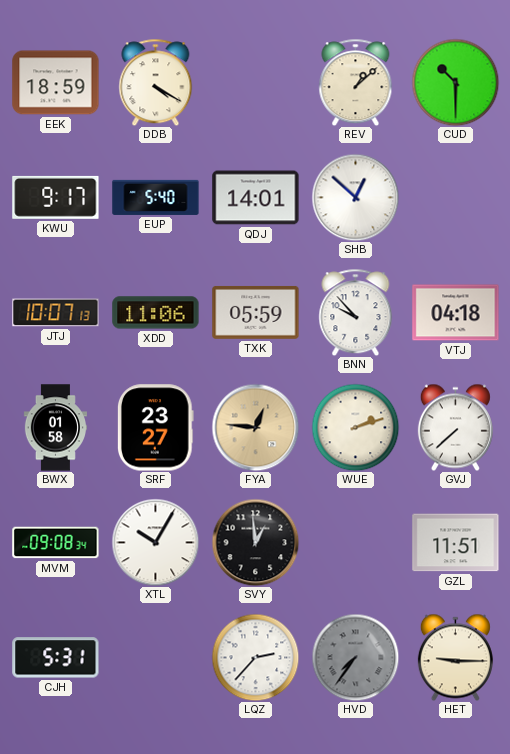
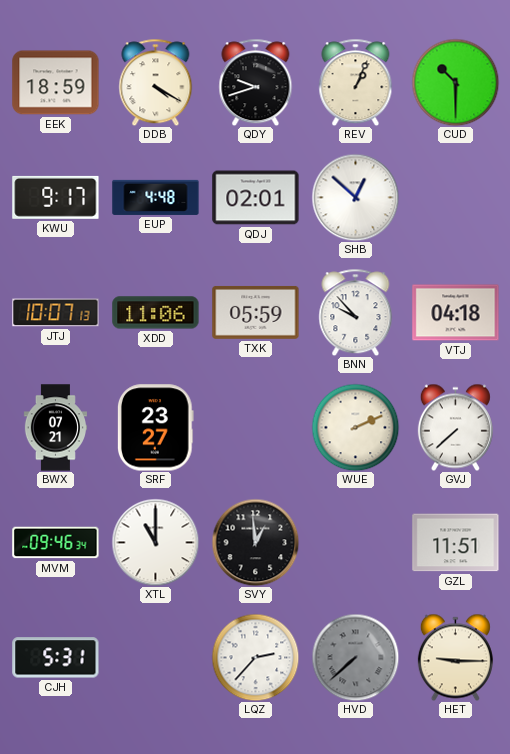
QDY: none -> 9:42
REV: 1:08 -> 1:04
EUP: 5:40 -> 4:48
QDJ: 14:01 -> 02:01
BWX: 01:58 -> 07:21
FYA: 12:46 -> none
WUE: 2:12 -> 2:11
MVM: 09:08 -> 09:46
XTL: 10:05 -> 11:00
HVD: 7:36 -> 7:38
